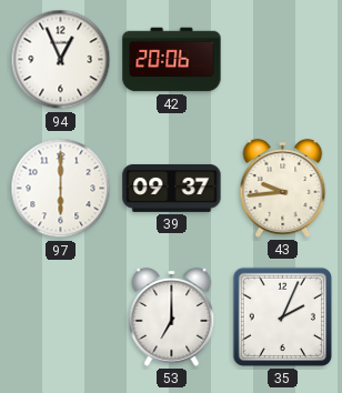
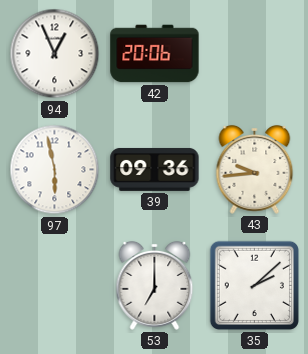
97: 6:00 -> 5:58
39: 09:37 -> 09:36
35: 2:04 -> 2:08
